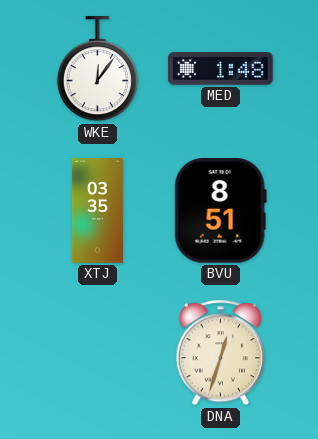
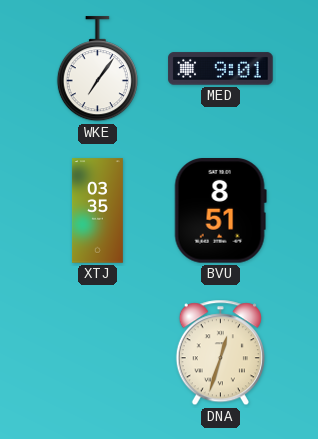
WKE: 12:06 -> 7:06
MED: 1:48 -> 9:01
